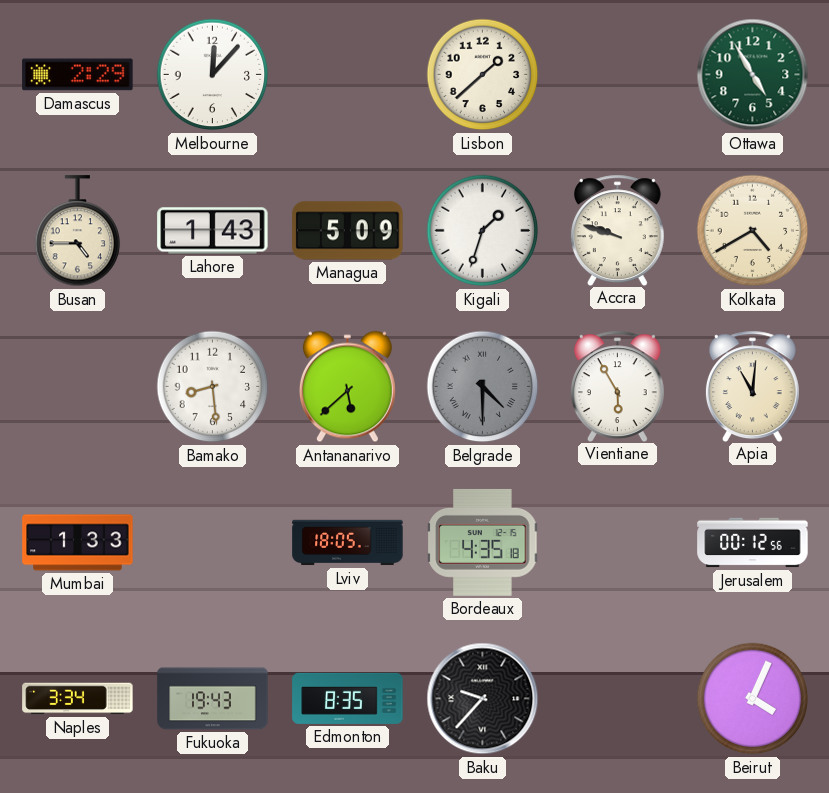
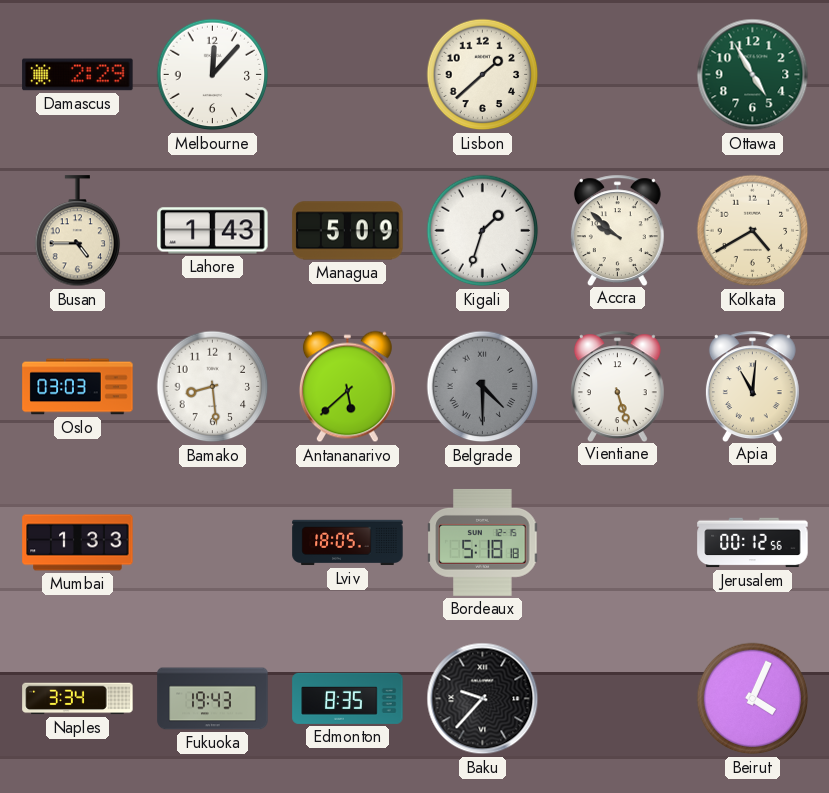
Accra: 9:48 -> 9:52
Oslo: none -> 03:03
Vientiane: 5:55 -> 5:27
Bordeaux: 4:35 -> 5:18
